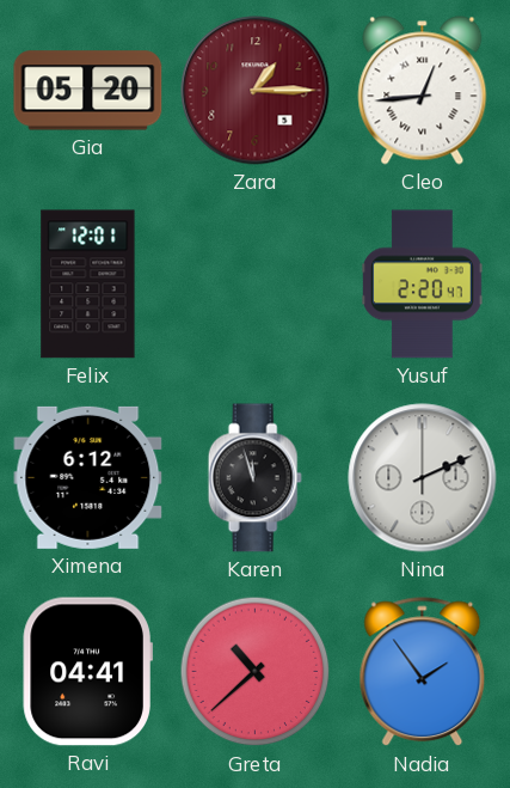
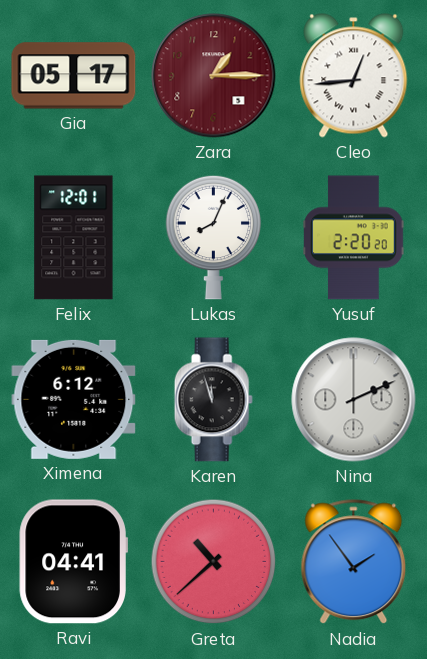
Gia: 05:20 -> 05:17
Lukas: none -> 8:04
Yusuf: 2:20:47 -> 2:20:20
